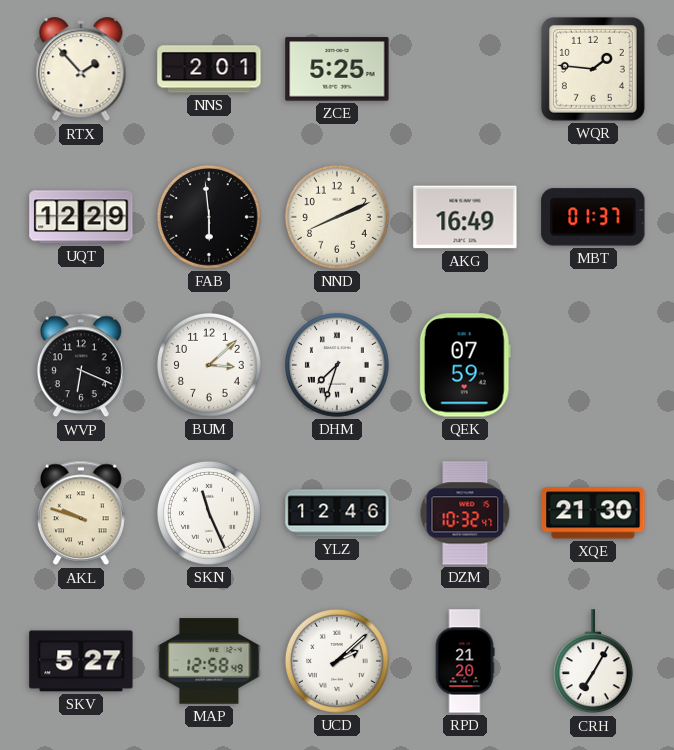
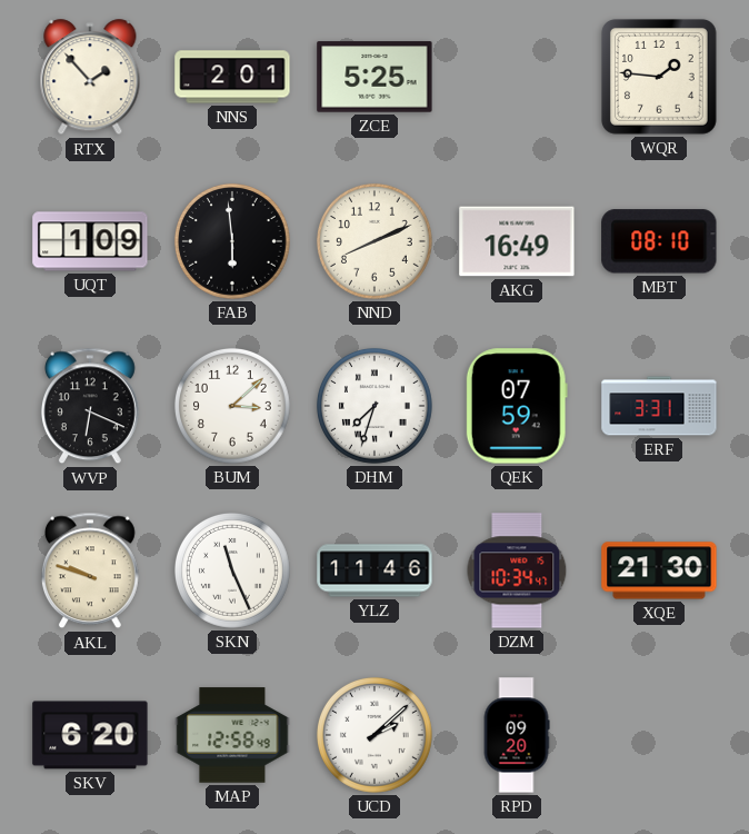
UQT: 12:29 -> 1:09
MBT: 01:37 -> 08:10
ERF: none -> 3:31
YLZ: 12:46 -> 11:46
DZM: 10:32 -> 10:34
SKV: 5:27 -> 6:20
RPD: 21:20 -> 09:20
CRH: 7:05 -> none
